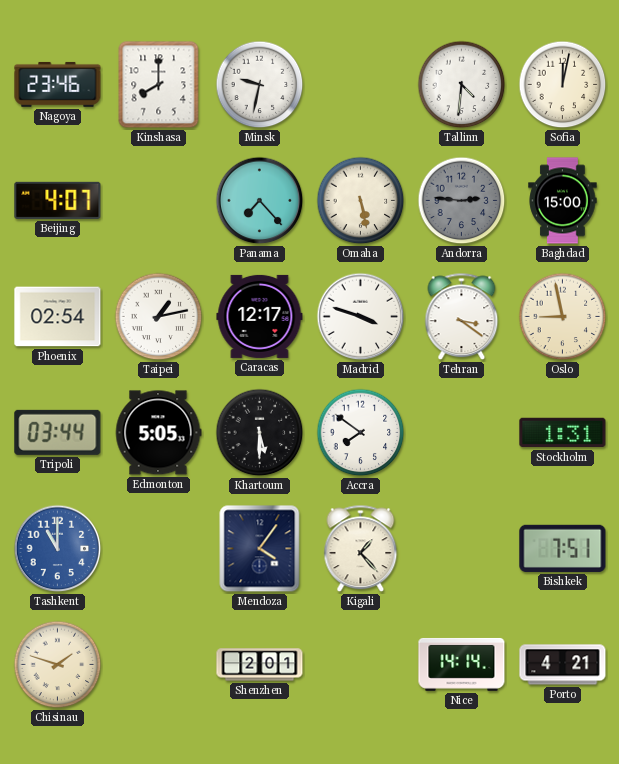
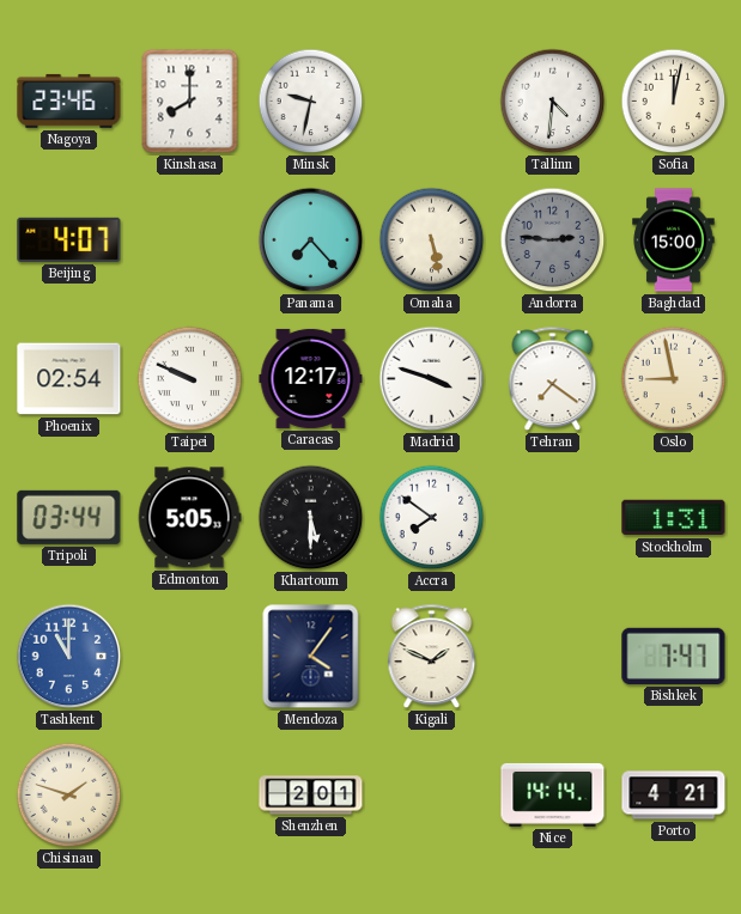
Taipei: 1:13 -> 9:49
Tehran: 3:21 -> 7:21
Kigali: 1:23 -> 1:49
Bishkek: 7:51 -> 7:47
